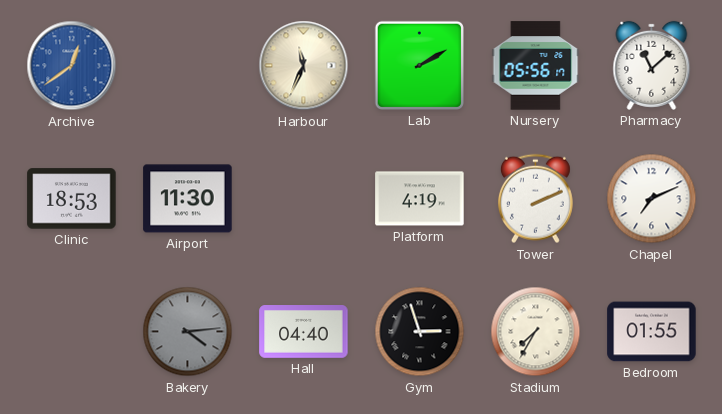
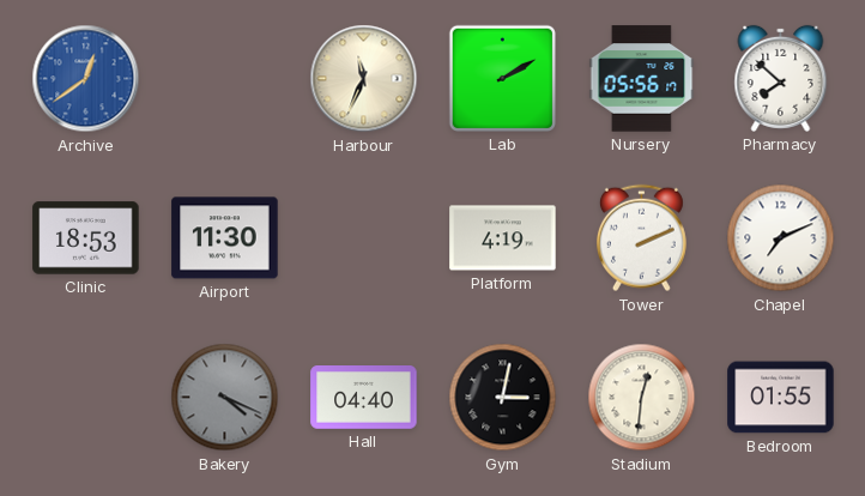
Pharmacy: 11:08 -> 7:52
Bakery: 4:14 -> 4:19
Gym: 2:57 -> 3:02
Stadium: 7:35 -> 12:31
